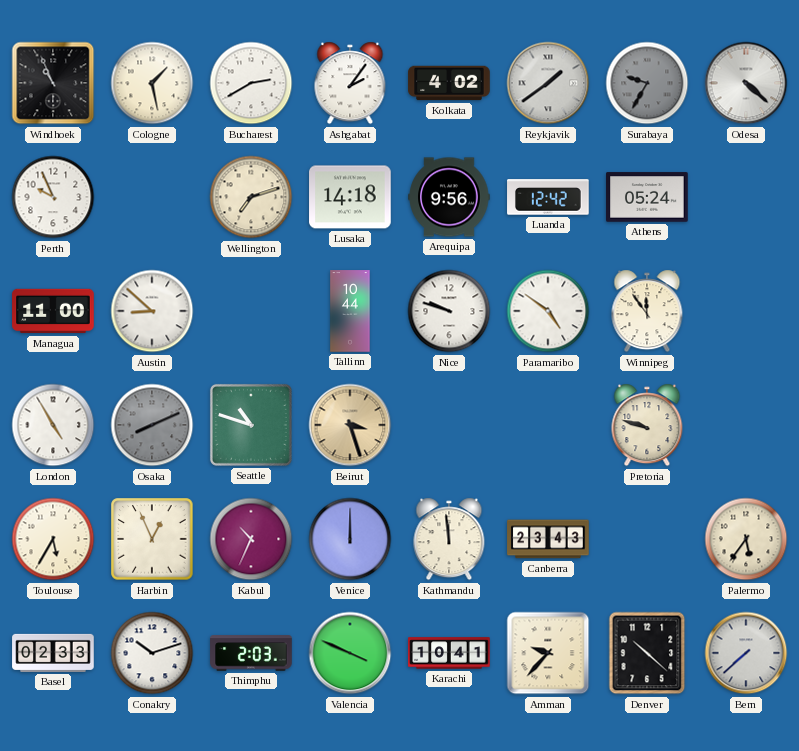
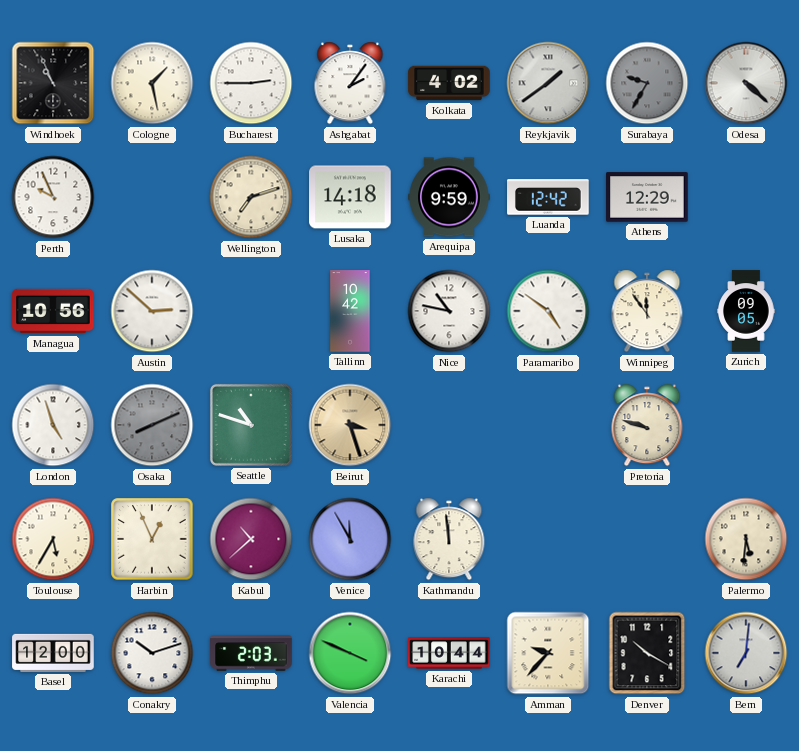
Bucharest: 2:40 -> 2:45
Arequipa: 9:56 -> 9:59
Athens: 05:24 -> 12:29
Managua: 11:00 -> 10:56
Austin: 8:52 -> 2:52
Tallinn: 10:44 -> 10:42
Nice: 9:48 -> 10:47
Zurich: none -> 09:05
London: 4:55 -> 4:57
Kabul: 10:34 -> 10:38
Venice: 12:00 -> 11:55
Canberra: 23:43 -> none
Palermo: 5:36 -> 5:31
Basel: 02:33 -> 12:00
Karachi: 10:41 -> 10:44
Denver: 10:22 -> 10:20
Bern: 7:38 -> 7:01
